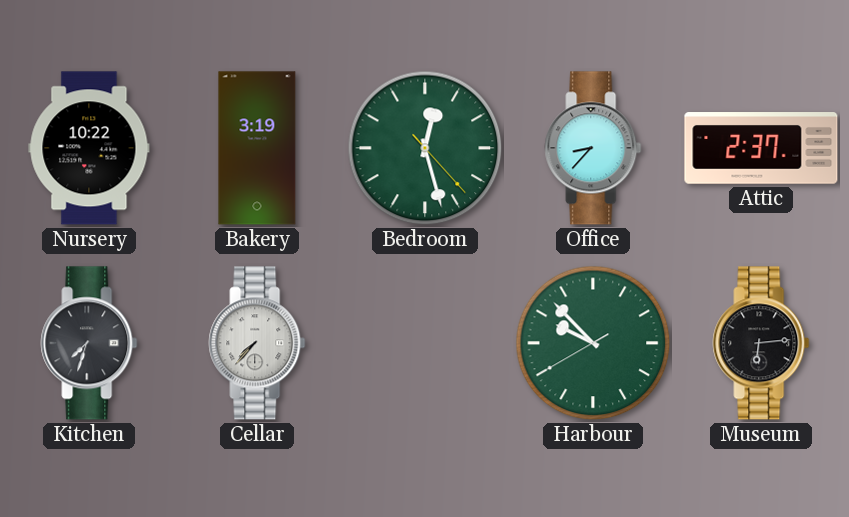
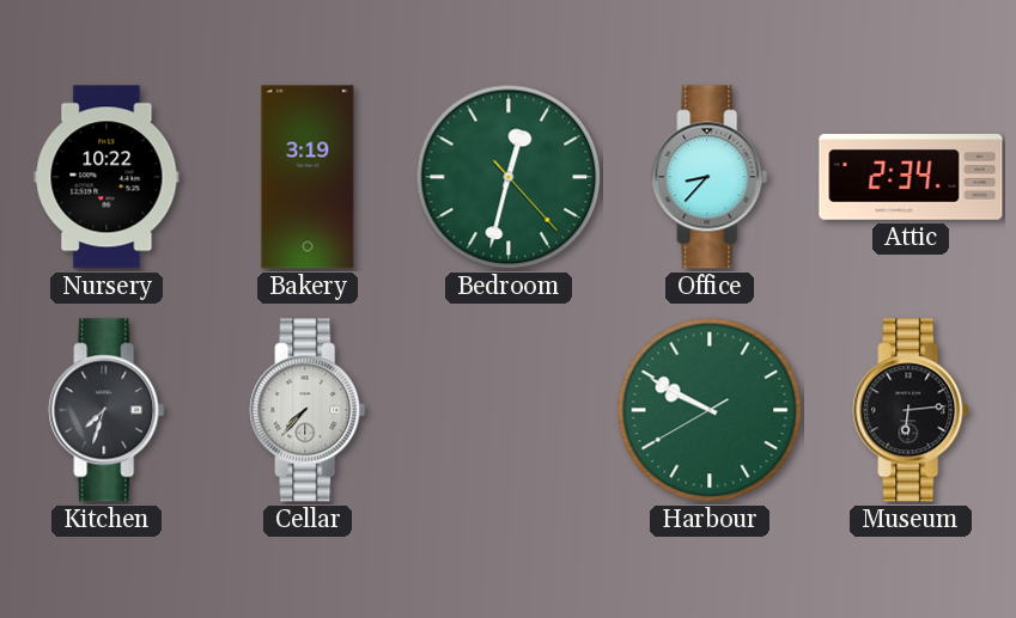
Bedroom: 12:27 -> 12:32
Attic: 2:37 -> 2:34
Harbour: 9:52 -> 9:49
